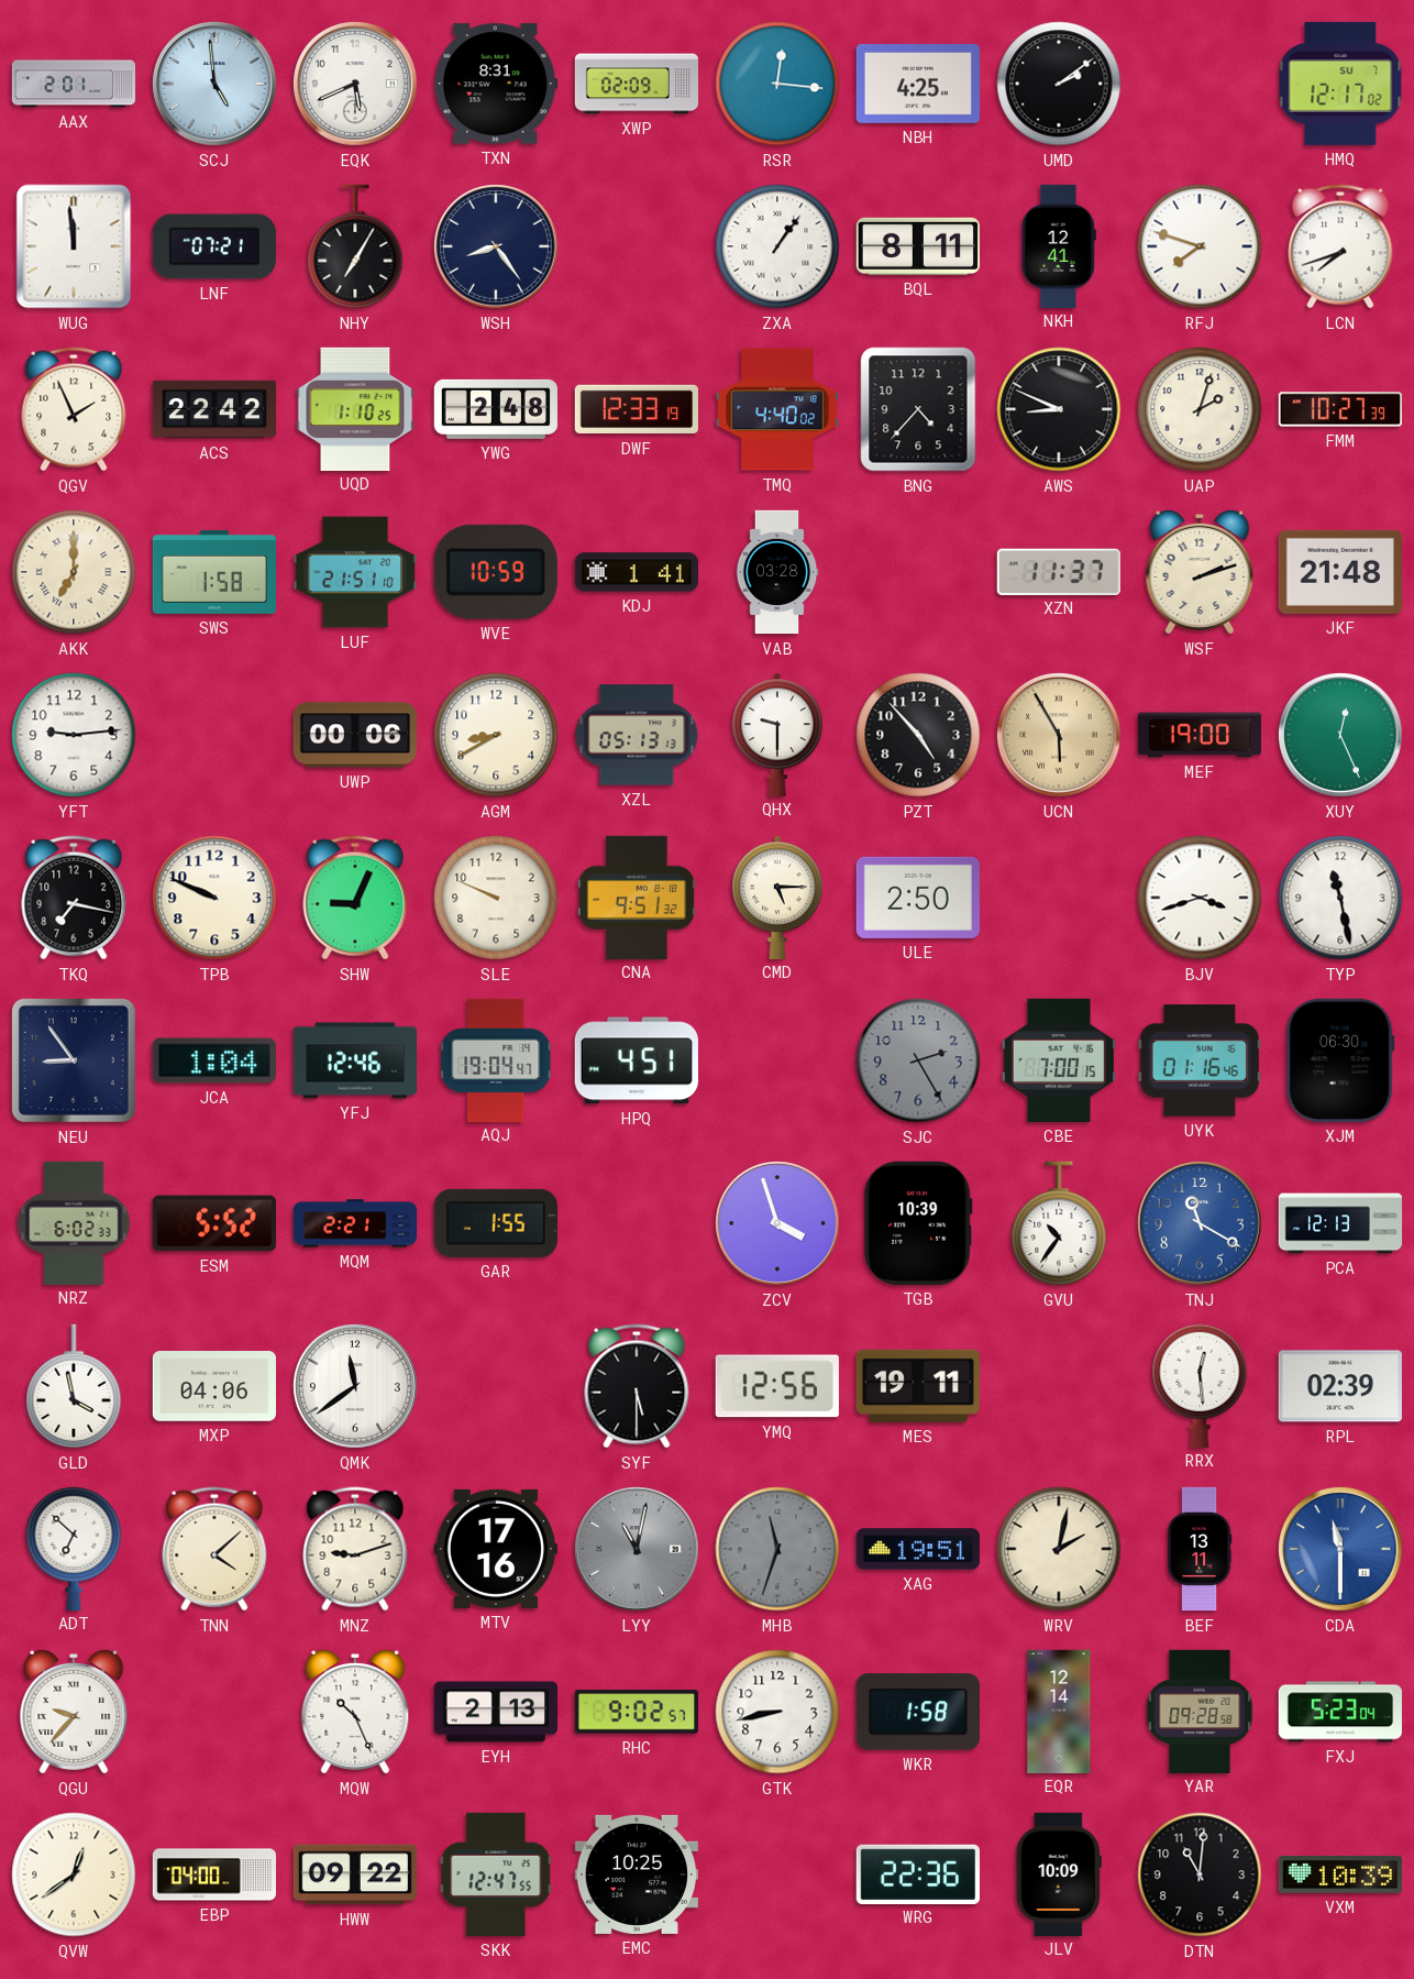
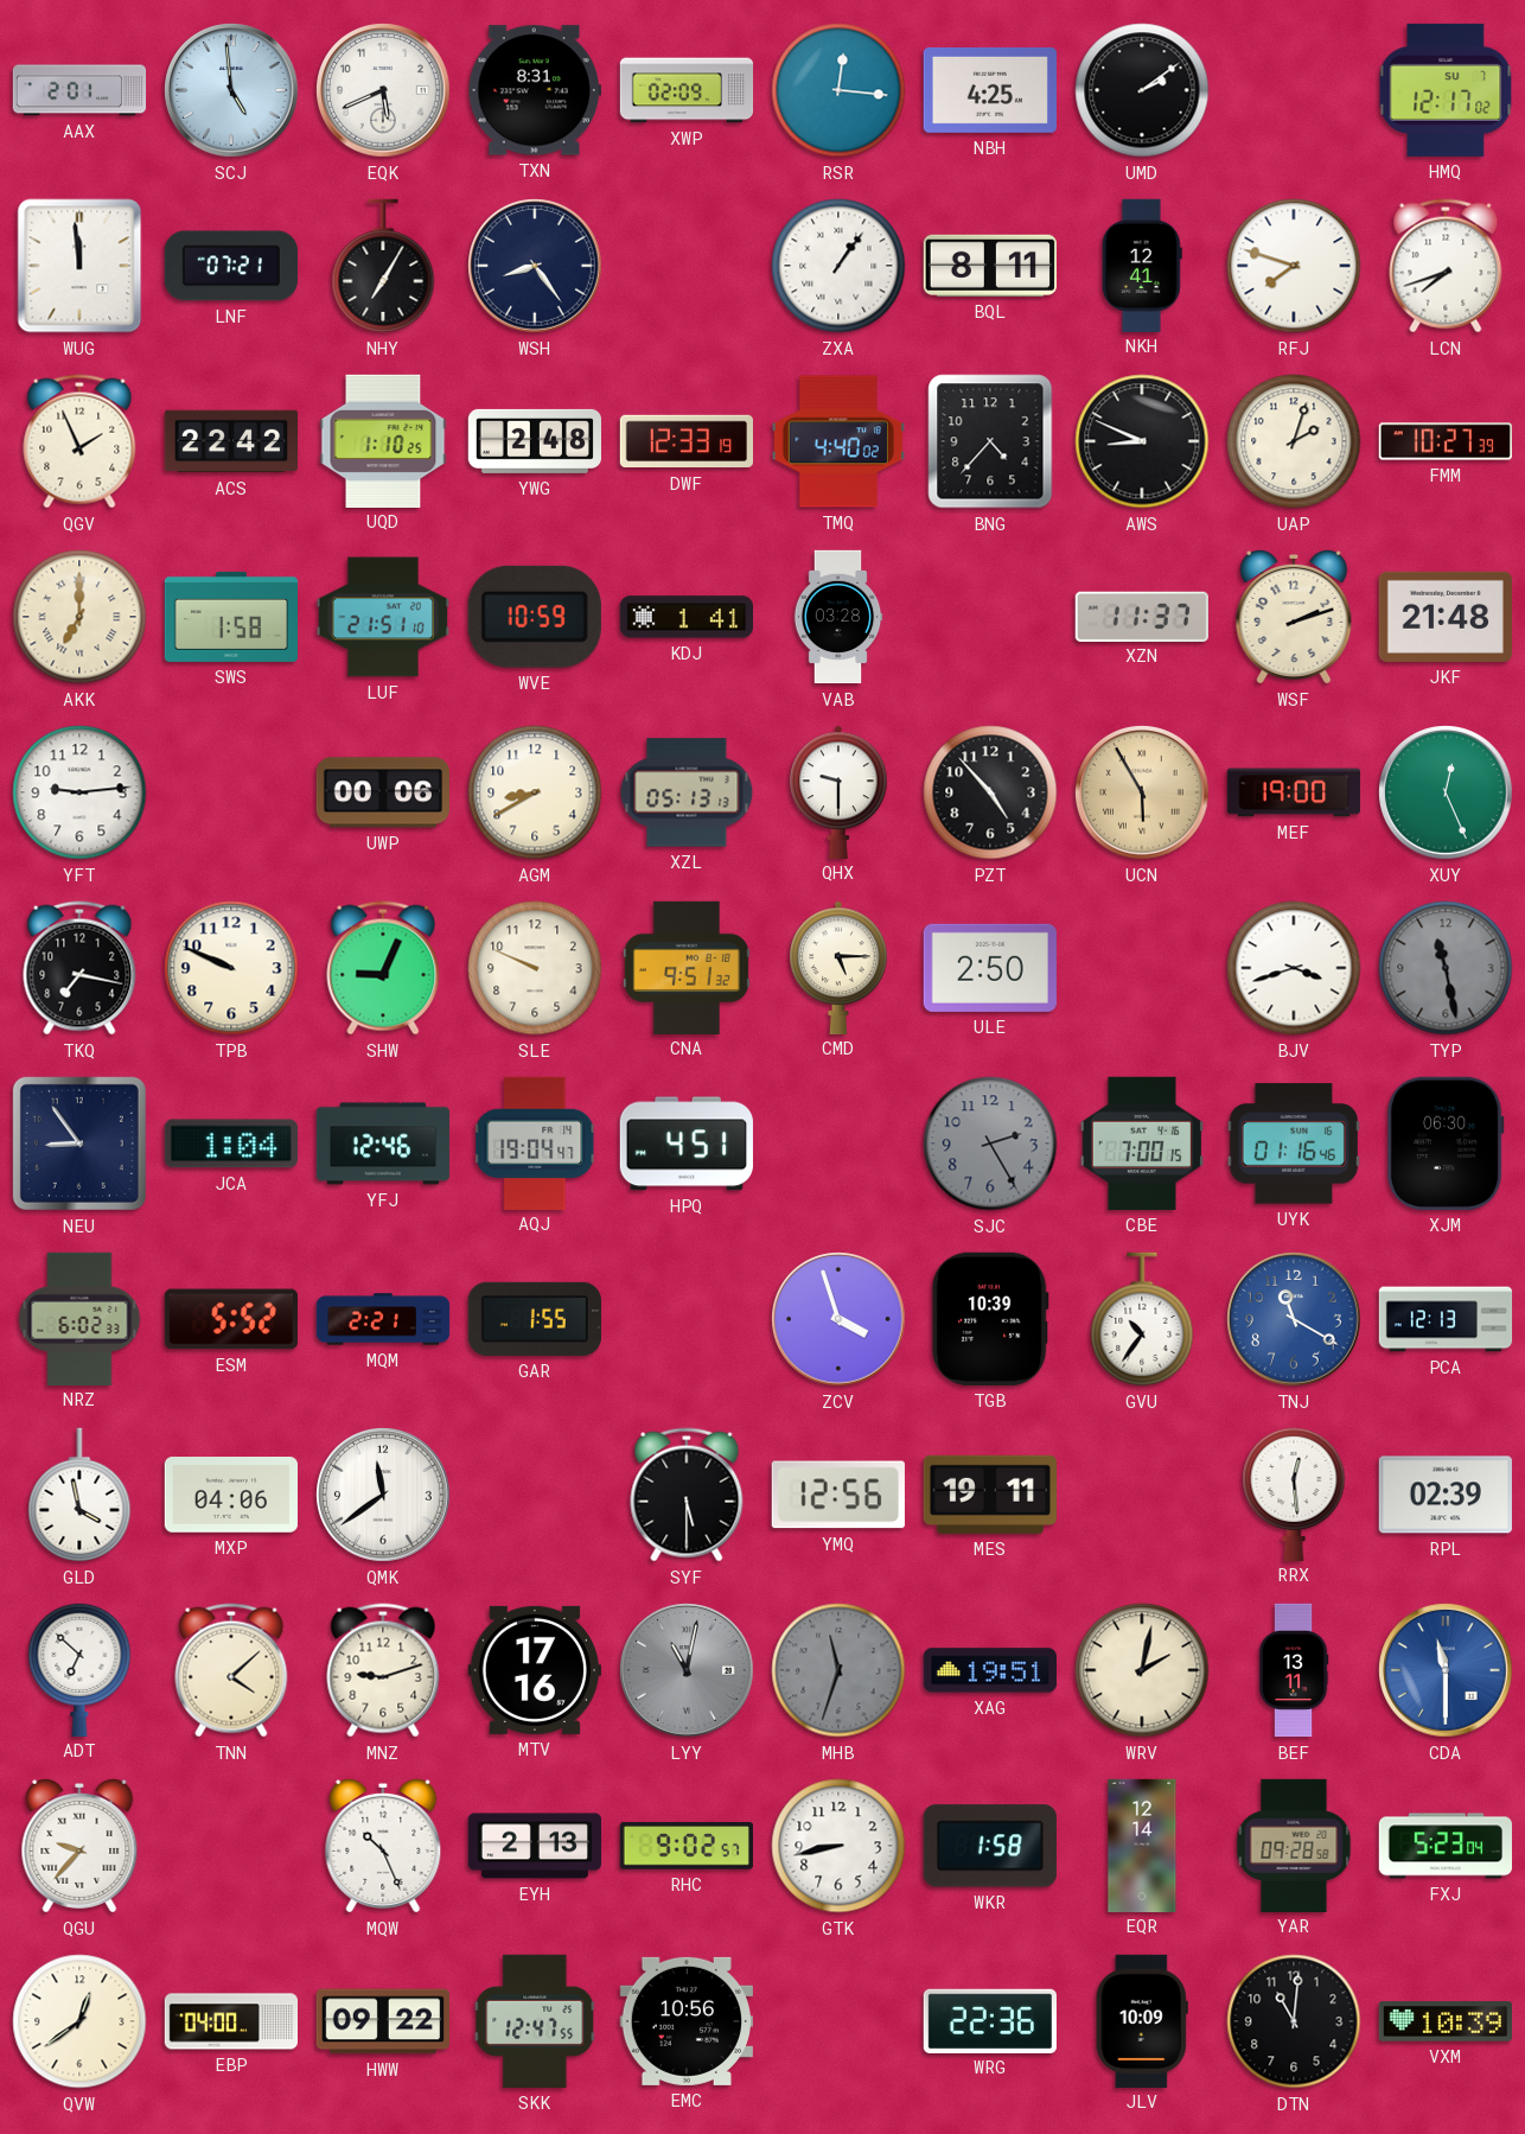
TYP dial: white -> grey
EMC: 10:25 -> 10:56
